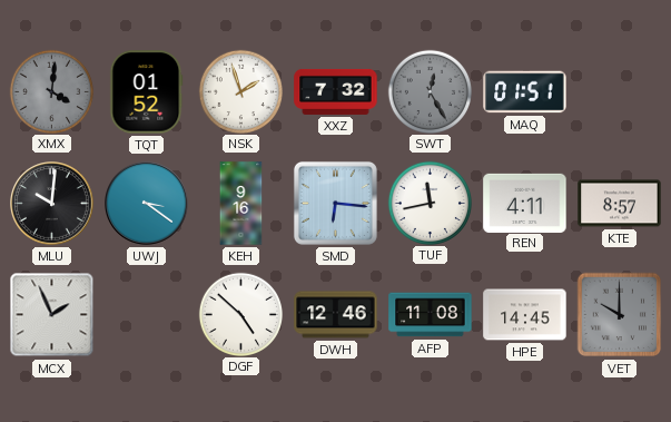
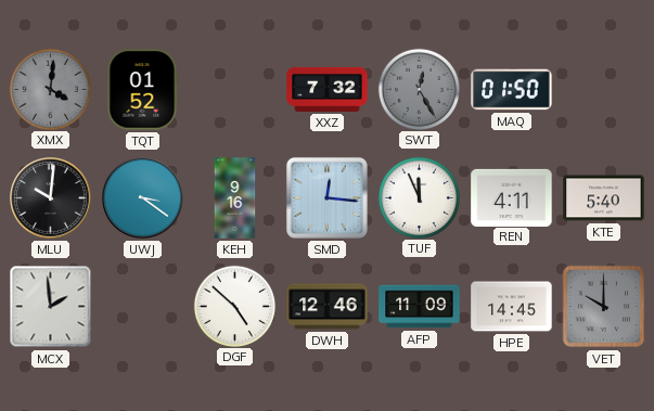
NSK: 1:57 -> none
MAQ: 01:51 -> 01:50
SMD: 6:16 -> 12:16
TUF: 11:43 -> 11:56
KTE: 8:57 -> 5:40
MCX: 1:56 -> 1:59
AFP: 11:08 -> 11:09
